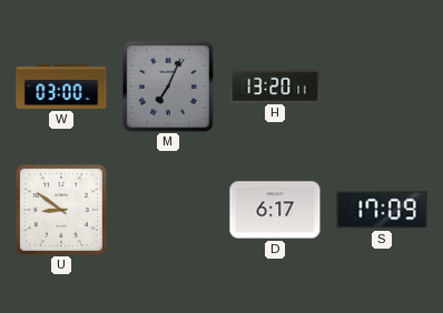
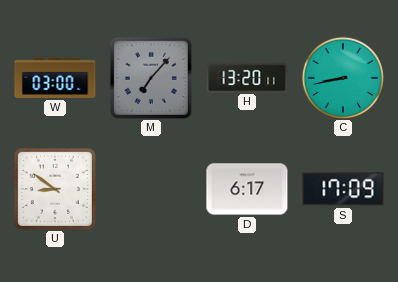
M: 7:04 -> 7:07
C: none -> 8:43
